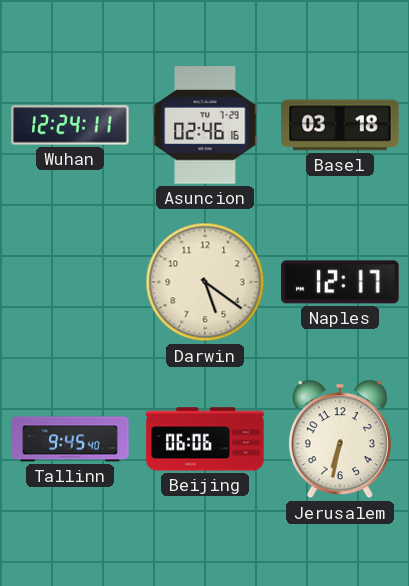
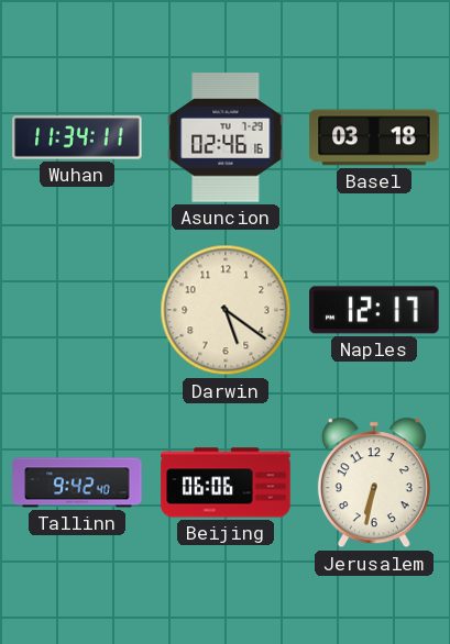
Wuhan: 12:24 -> 11:34
Tallinn: 9:45 -> 9:42
